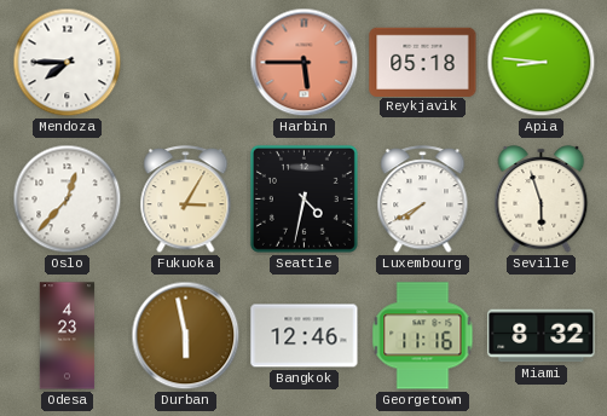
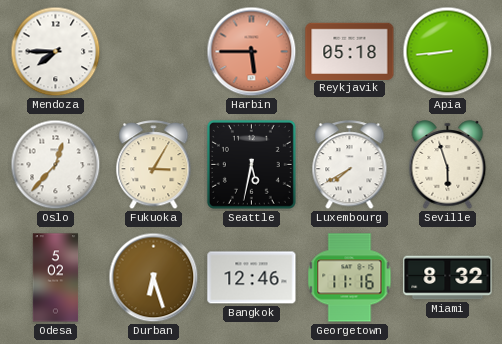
Apia: 8:46 -> 8:44
Seattle: 4:32 -> 5:32
Odesa: 4:23 -> 5:02
Durban: 5:58 -> 6:27
